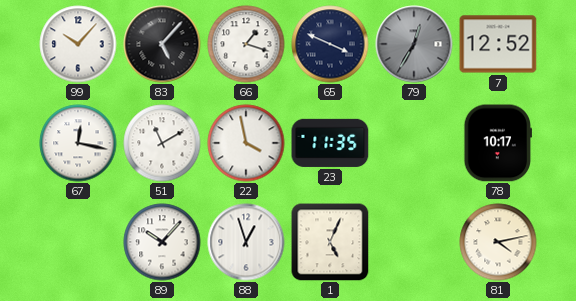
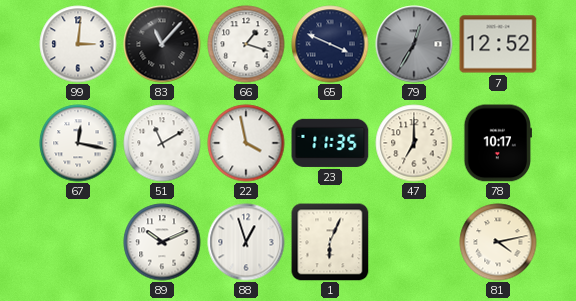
99: 10:07 -> 3:01
83: 5:07 -> 11:07
47: none -> 7:00
89: 10:07 -> 10:11
1: 5:04 -> 6:04
